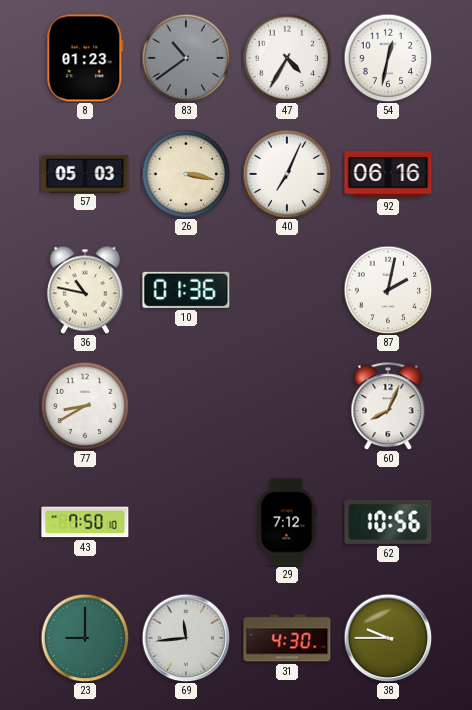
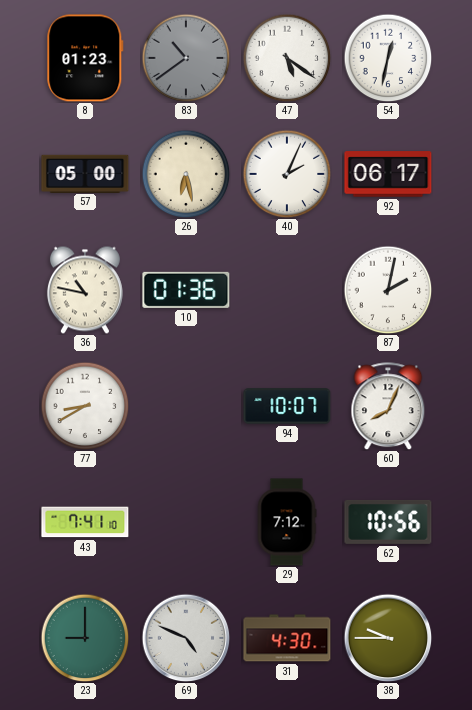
47: 4:35 -> 5:21
57: 05:03 -> 05:00
26: 3:17 -> 6:28
40: 7:04 -> 2:04
92: 06:16 -> 06:17
94: none -> 10:07
43: 7:50 -> 7:41
69: 11:44 -> 4:49
